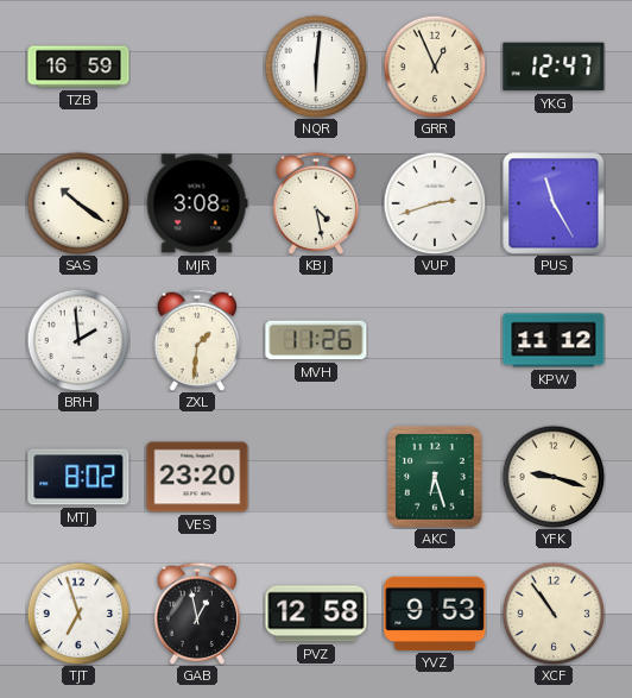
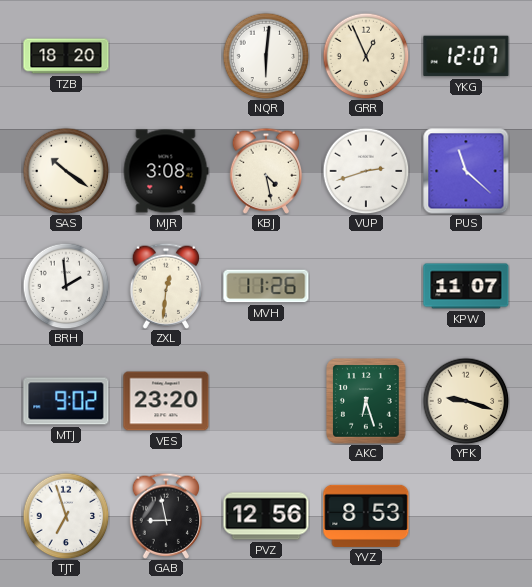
TZB: 16:59 -> 18:20
YKG: 12:47 -> 12:07
PUS: 11:25 -> 11:22
ZXL: 1:31 -> 12:31
KPW: 11:12 -> 11:07
MTJ: 8:02 -> 9:02
GAB: 12:58 -> 8:58
PVZ: 12:58 -> 12:56
YVZ: 9:53 -> 8:53
XCF: 10:54 -> none
